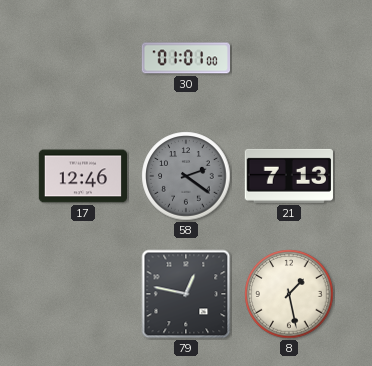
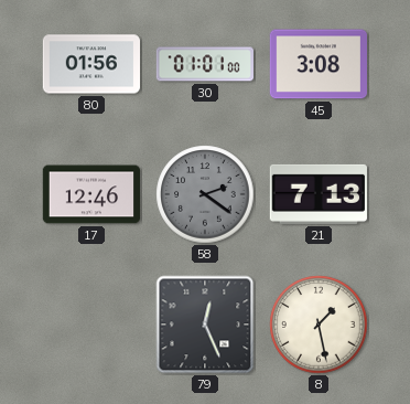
80: none -> 01:56
45: none -> 3:08
79: 12:47 -> 12:26
